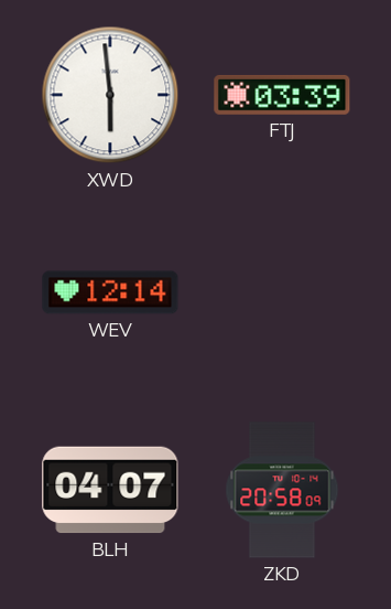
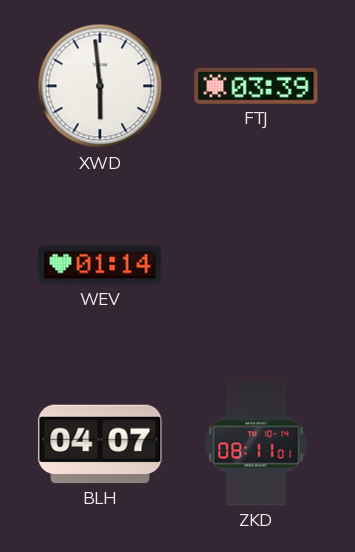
WEV: 12:14 -> 01:14
ZKD: 20:58 -> 08:11
